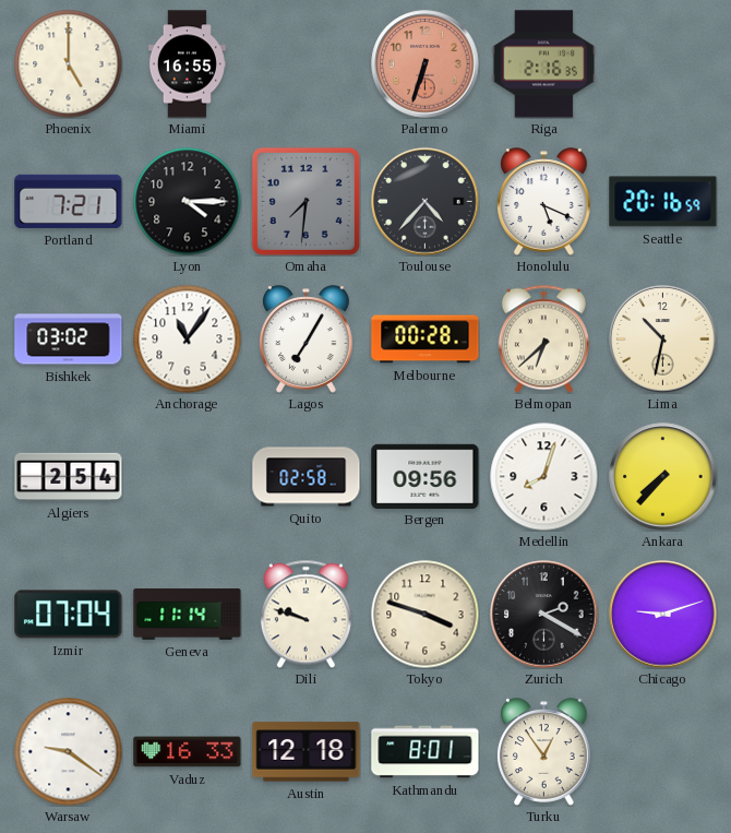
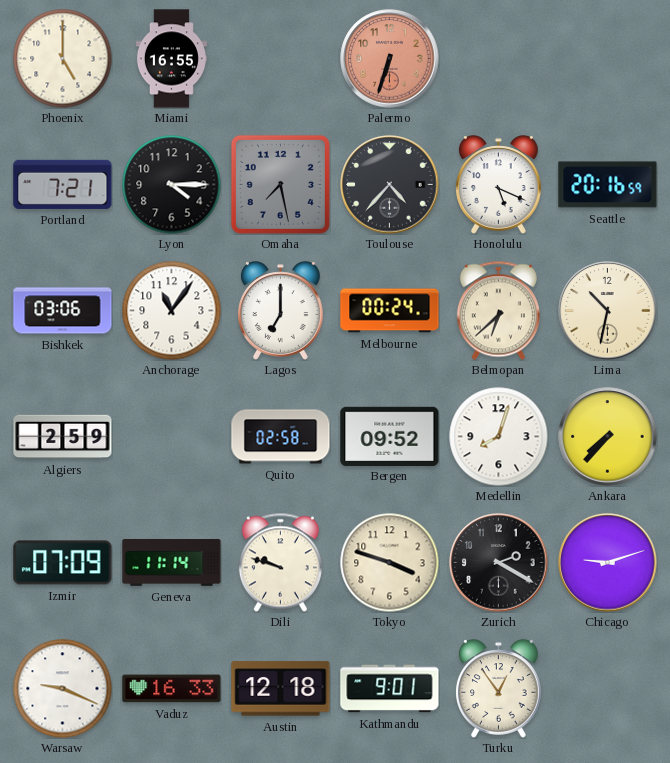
Riga: 2:16 -> none
Omaha: 7:31 -> 7:28
Bishkek: 03:02 -> 03:06
Lagos: 7:05 -> 7:00
Melbourne: 00:28 -> 00:24
Algiers: 2:54 -> 2:59
Bergen: 09:56 -> 09:52
Izmir: 07:04 -> 07:09
Warsaw: 9:21 -> 9:19
Kathmandu: 8:01 -> 9:01
